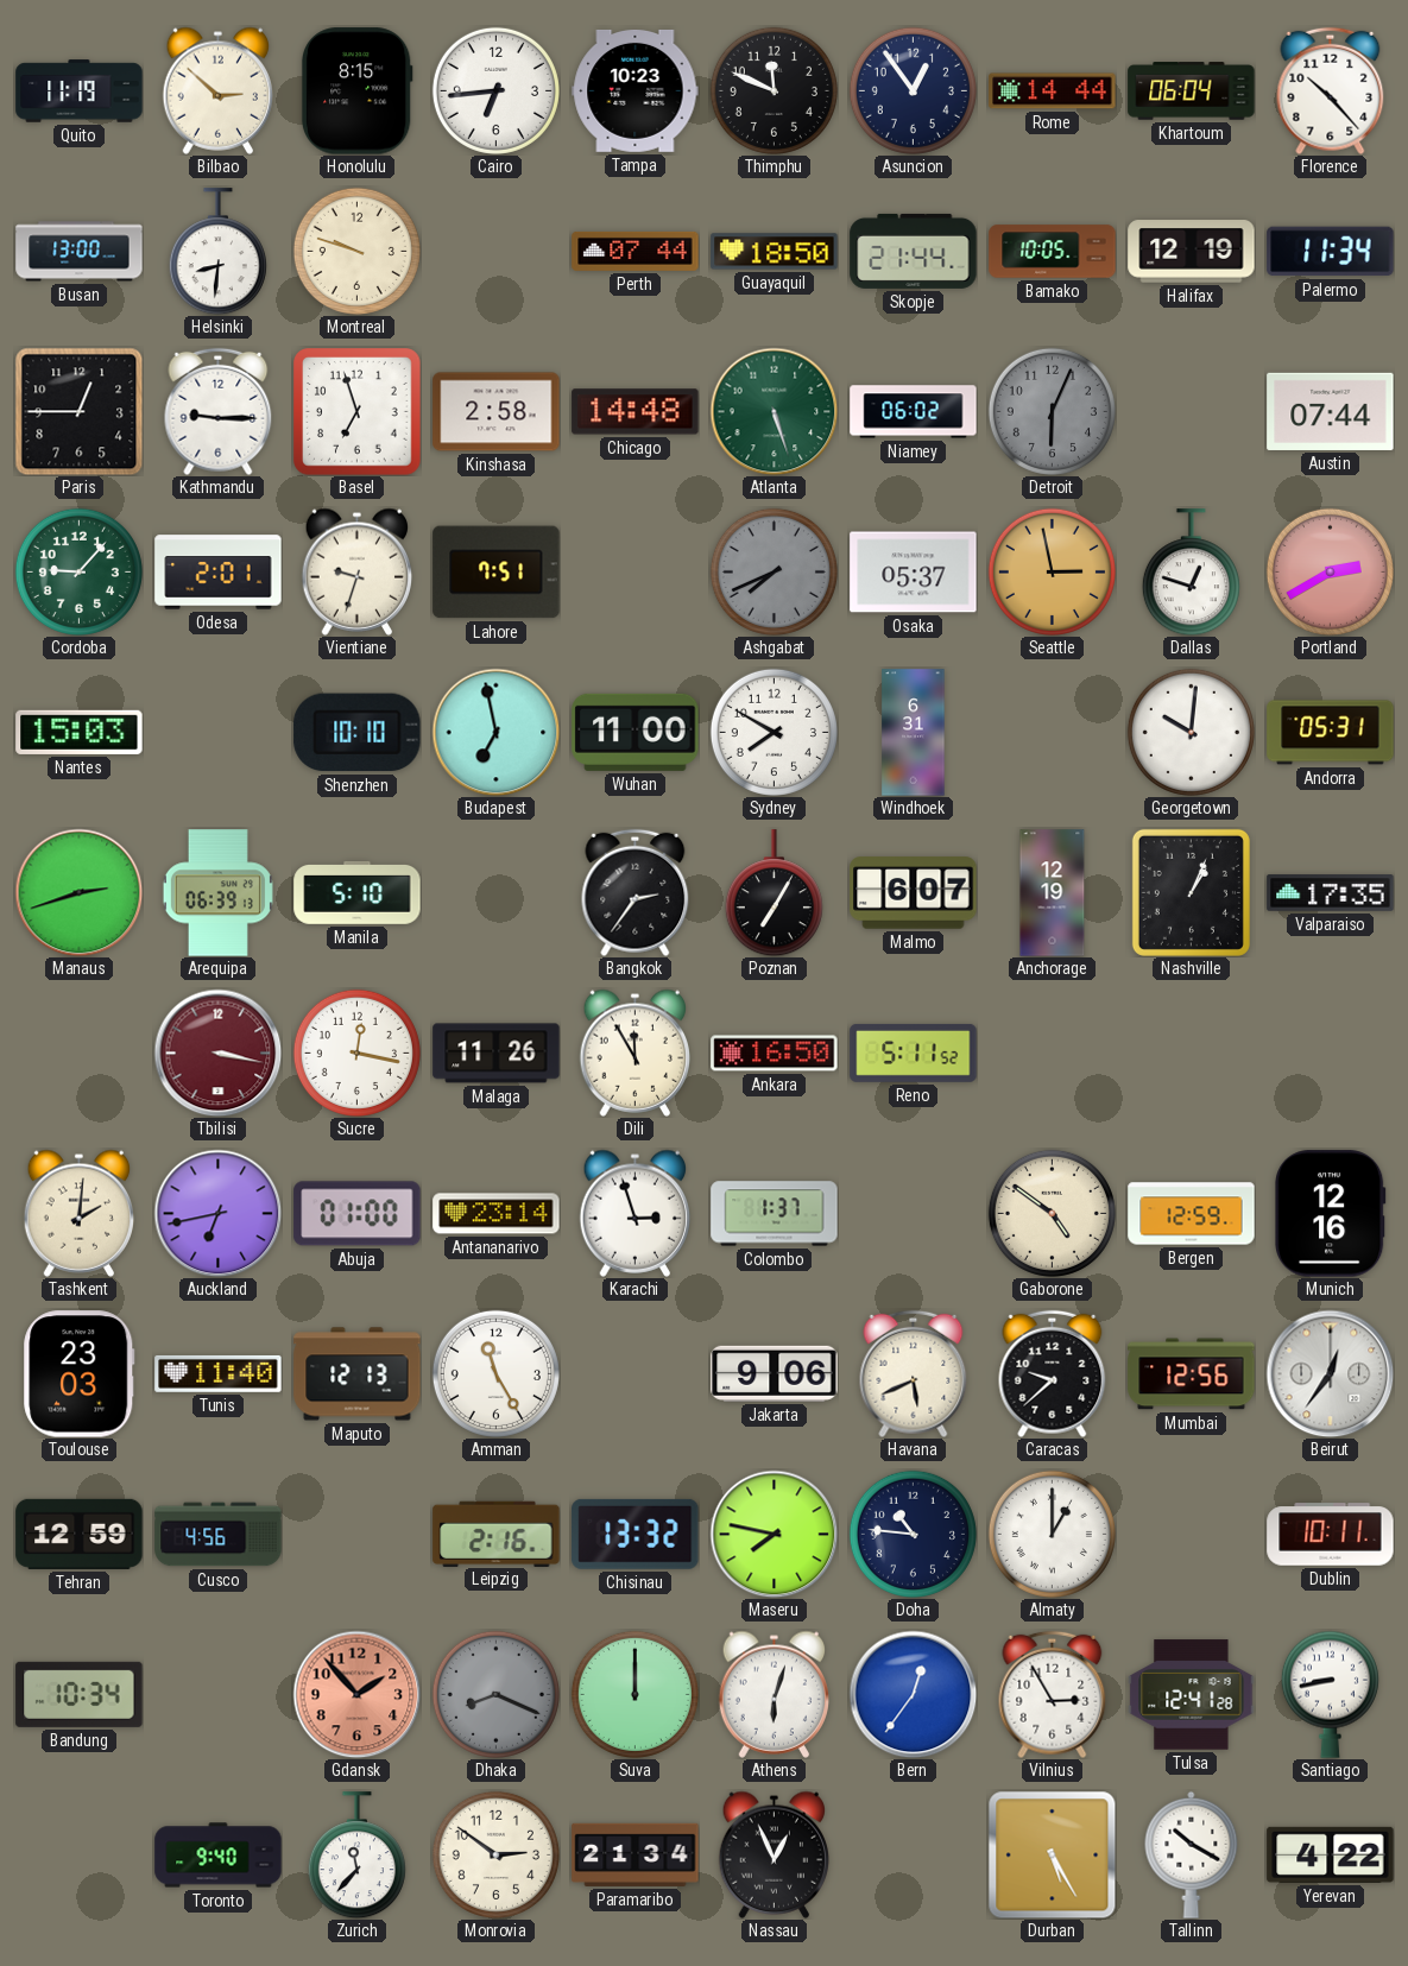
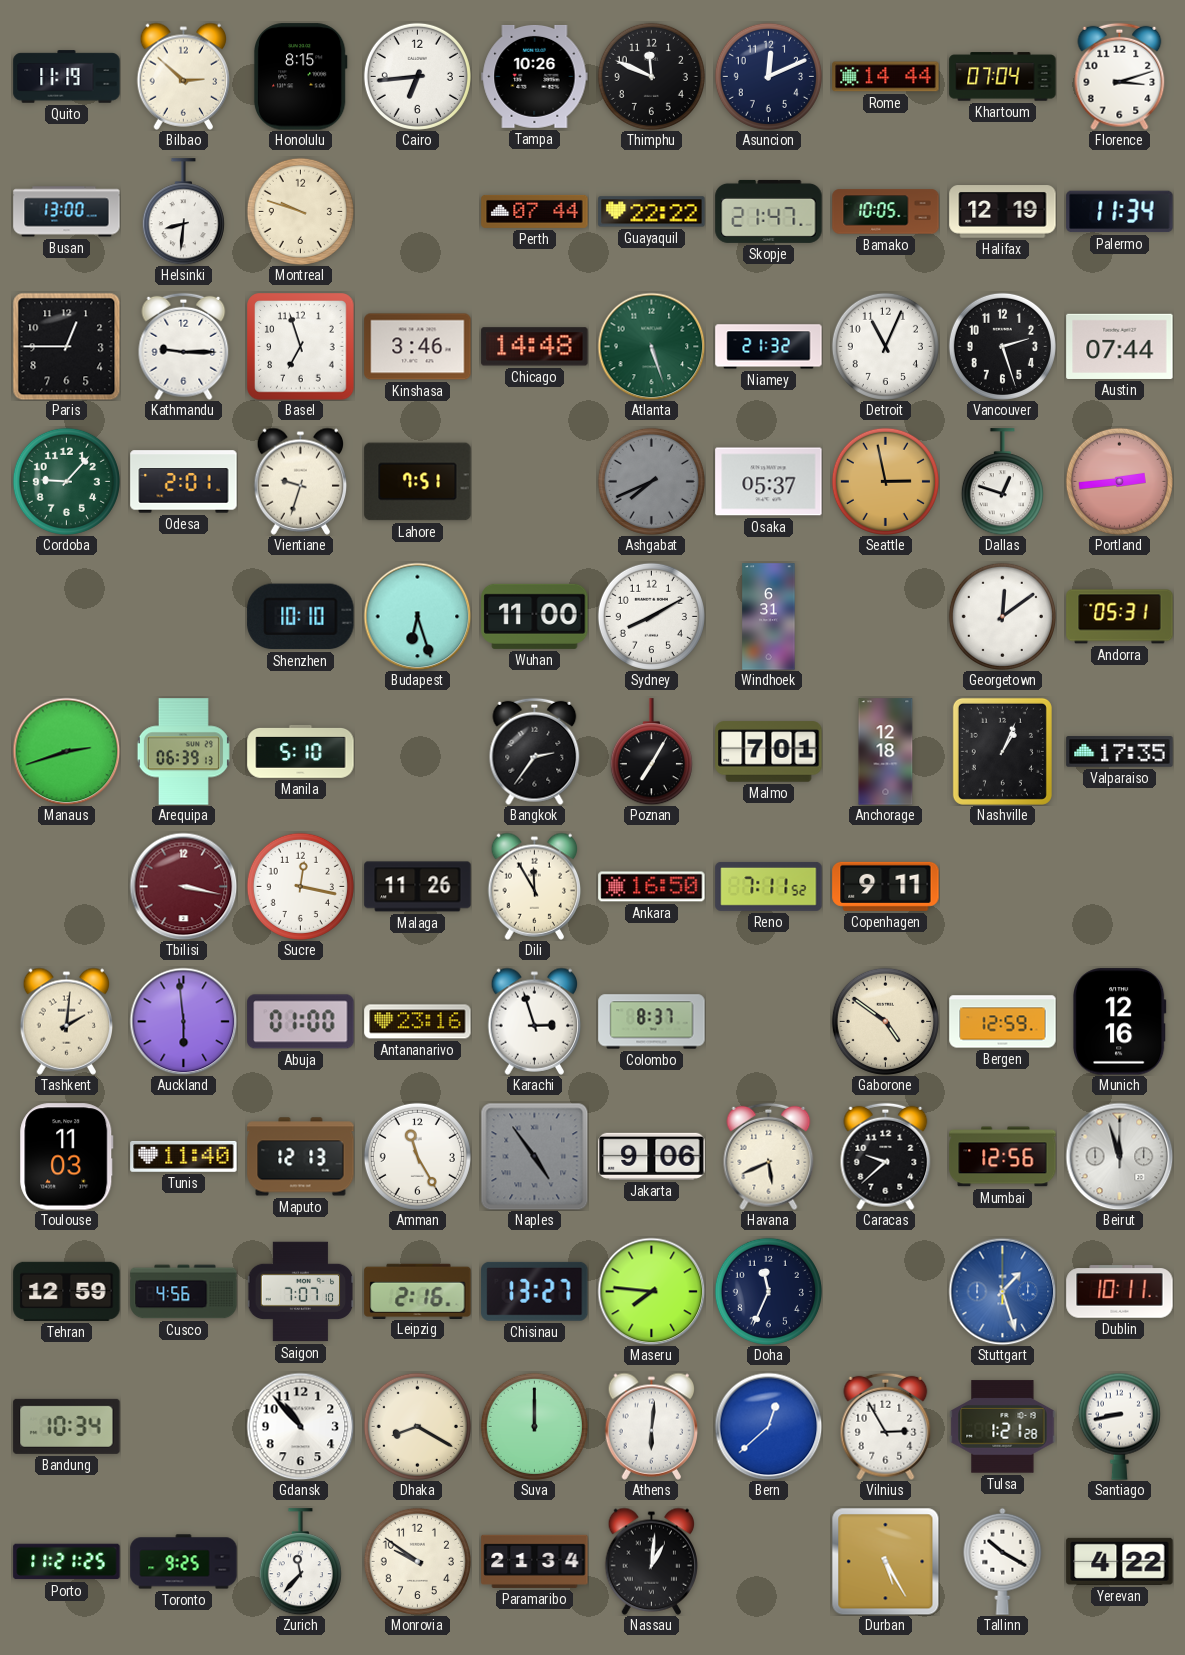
Tampa: 10:23 -> 10:26
Asuncion: 12:54 -> 12:11
Khartoum: 06:04 -> 07:04
Florence: 10:23 -> 3:12
Guayaquil: 18:50 -> 22:22
Skopje: 21:44 -> 21:47
Kinshasa: 2:58 -> 3:46
Niamey: 06:02 -> 21:32
Detroit: 6:04 -> 11:04
Detroit dial: grey -> white
Vancouver: none -> 2:27
Portland: 2:40 -> 2:44
Nantes: 15:03 -> none
Budapest: 6:58 -> 6:27
Sydney: 7:50 -> 8:10
Georgetown: 10:01 -> 12:09
Malmo: 6:07 -> 7:01
Anchorage: 12:19 -> 12:18
Reno: 5:11 -> 7:11
Copenhagen: none -> 9:11
Auckland: 6:43 -> 5:59
Antananarivo: 23:14 -> 23:16
Colombo: 1:37 -> 8:37
Toulouse: 23:03 -> 11:03
Naples: none -> 4:54
Beirut: 12:36 -> 11:57
Saigon: none -> 7:07
Chisinau: 13:32 -> 13:27
Maseru: 7:47 -> 7:46
Doha: 10:46 -> 11:34
Almaty: 1:00 -> none
Stuttgart: none -> 1:27
Gdansk: 1:53 -> 10:53
Gdansk dial: salmon -> white
Dhaka: 8:19 -> 8:20
Dhaka dial: grey -> cream
Athens: 6:03 -> 6:01
Bern: 12:36 -> 12:38
Tulsa: 12:41 -> 1:21
Porto: none -> 11:21
Toronto: 9:40 -> 9:25
Monrovia: 2:51 -> 9:51
Nassau: 12:56 -> 1:01
